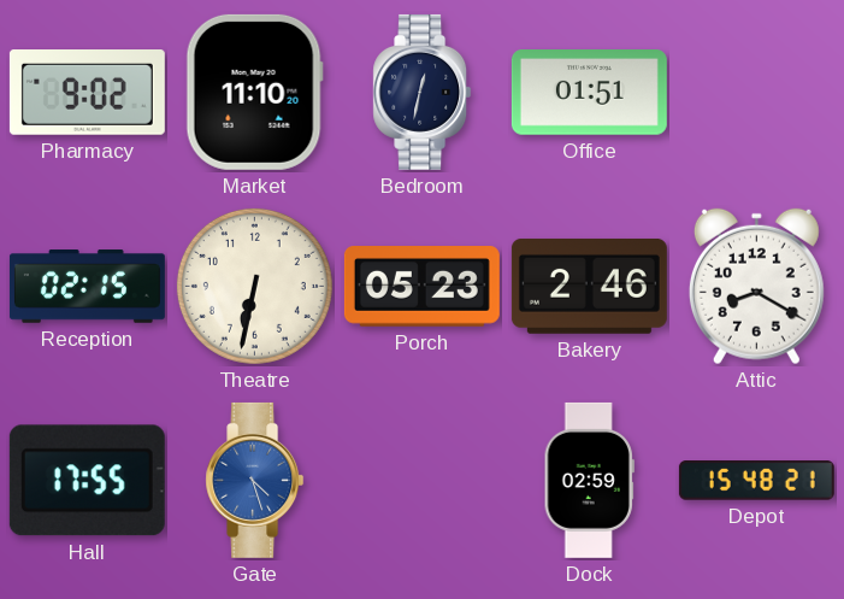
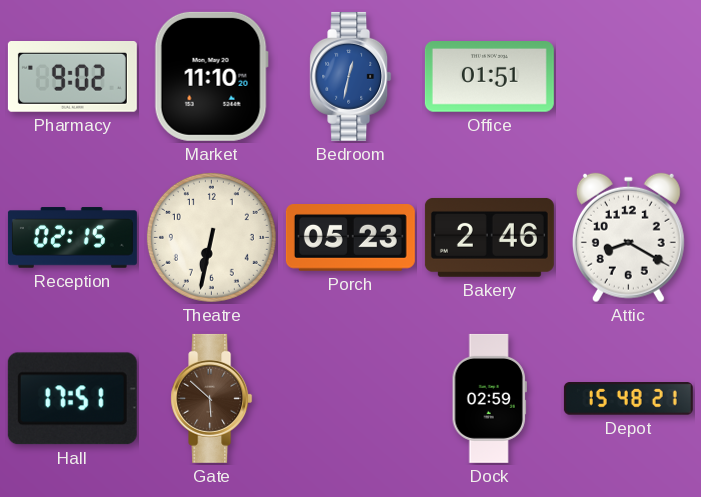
Bedroom dial: navy -> blue
Hall: 17:55 -> 17:51
Gate: 4:27 -> 5:52
Gate dial: blue -> brown
